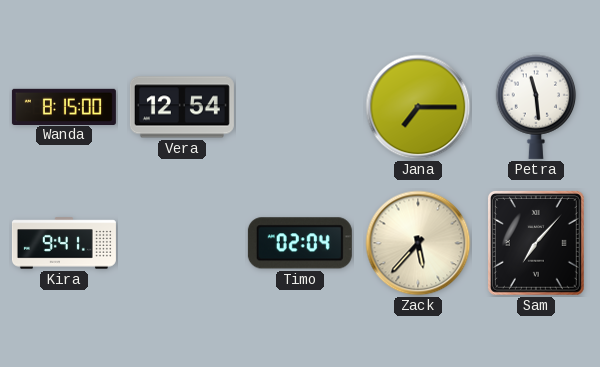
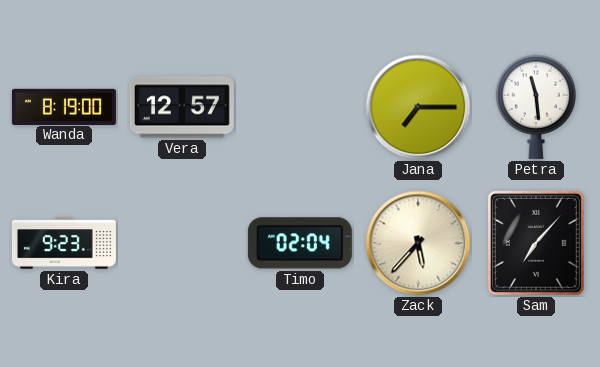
Wanda: 8:15 -> 8:19
Vera: 12:54 -> 12:57
Kira: 9:41 -> 9:23
